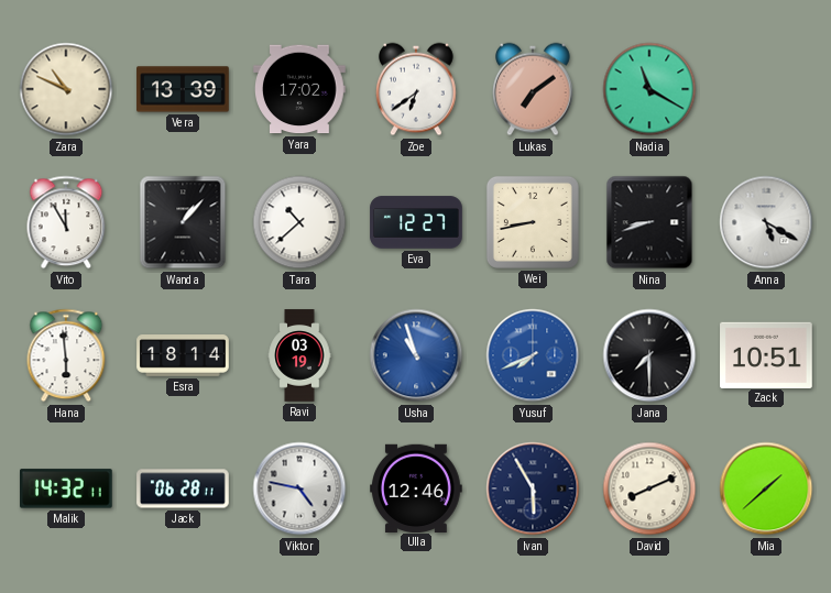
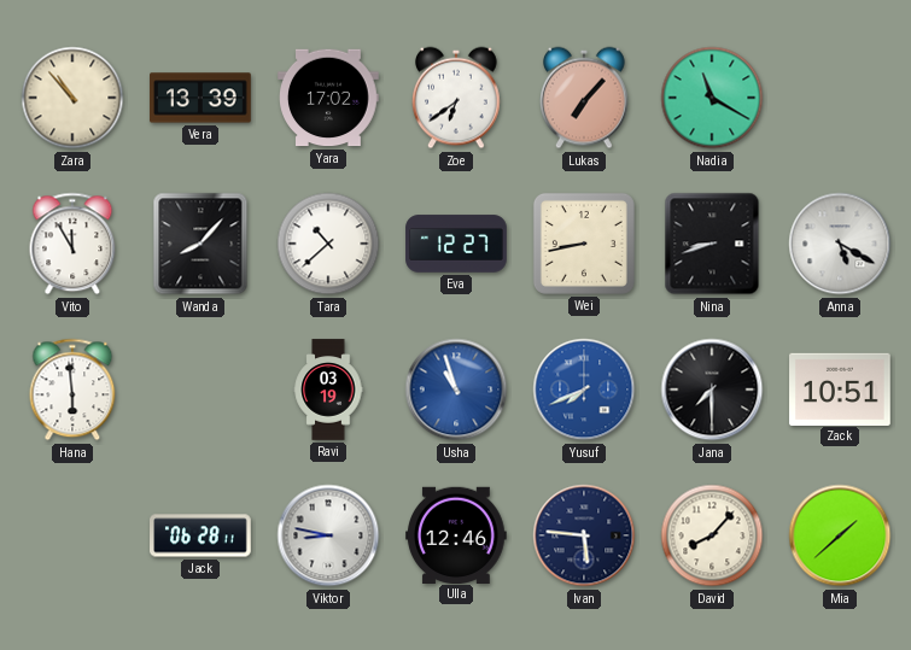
Zara: 10:49 -> 10:53
Lukas: 7:09 -> 7:07
Wanda: 1:07 -> 8:07
Esra: 18:14 -> none
Malik: 14:32 -> none
Viktor: 4:47 -> 8:47
Ivan: 5:55 -> 5:46
David: 8:11 -> 8:07
